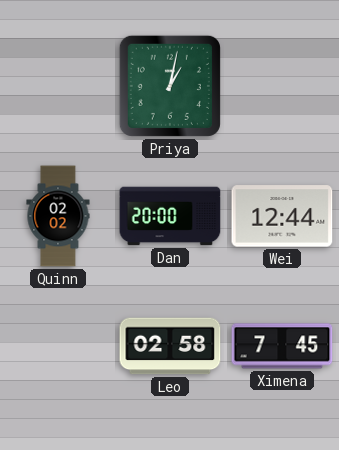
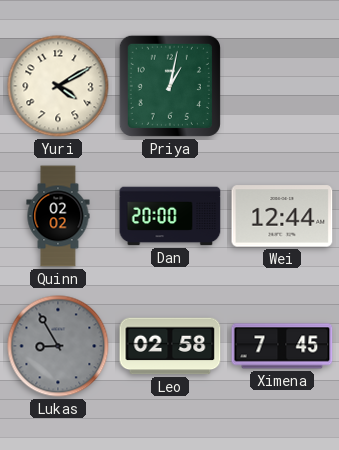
Yuri: none -> 4:10
Lukas: none -> 8:55
